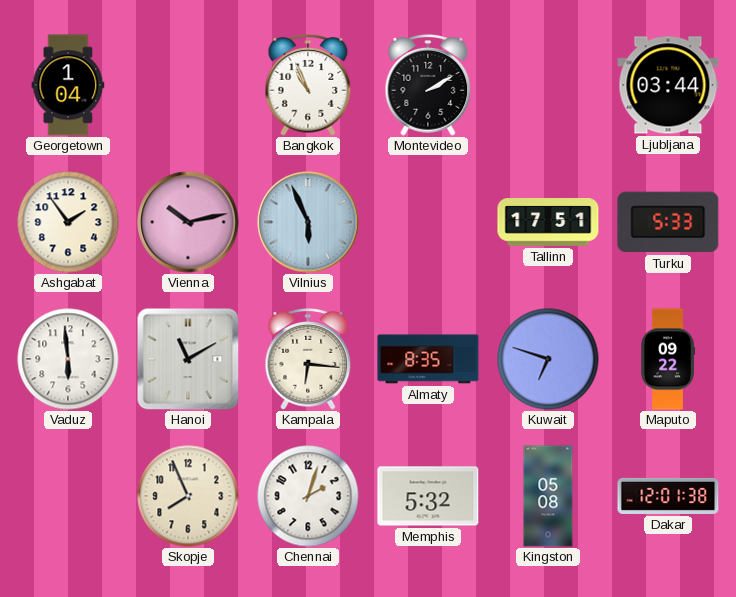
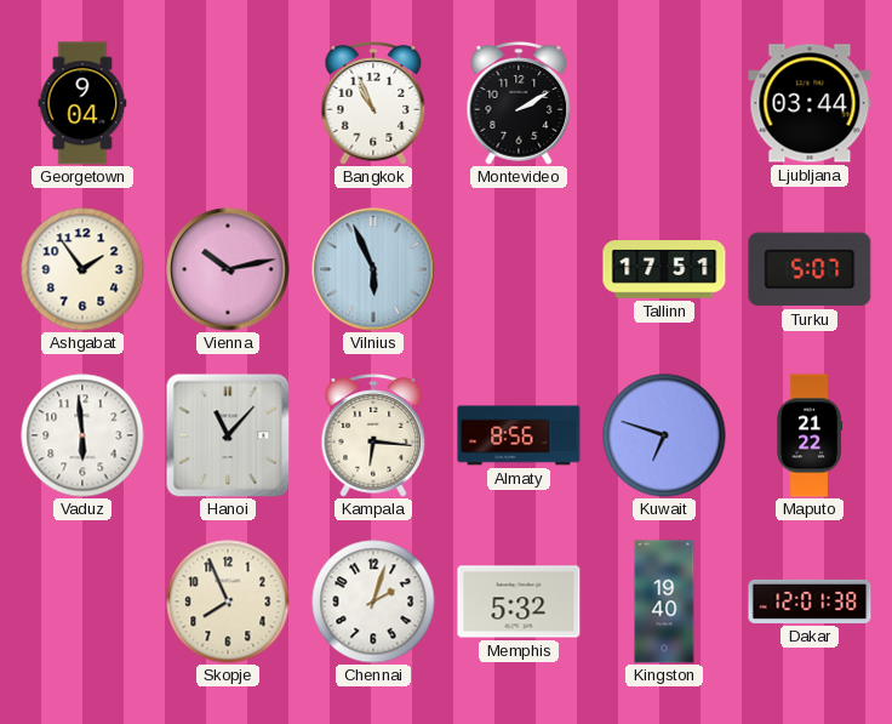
Georgetown: 1:04 -> 9:04
Turku: 5:33 -> 5:07
Hanoi: 11:10 -> 11:07
Almaty: 8:35 -> 8:56
Maputo: 09:22 -> 21:22
Kingston: 05:08 -> 19:40
